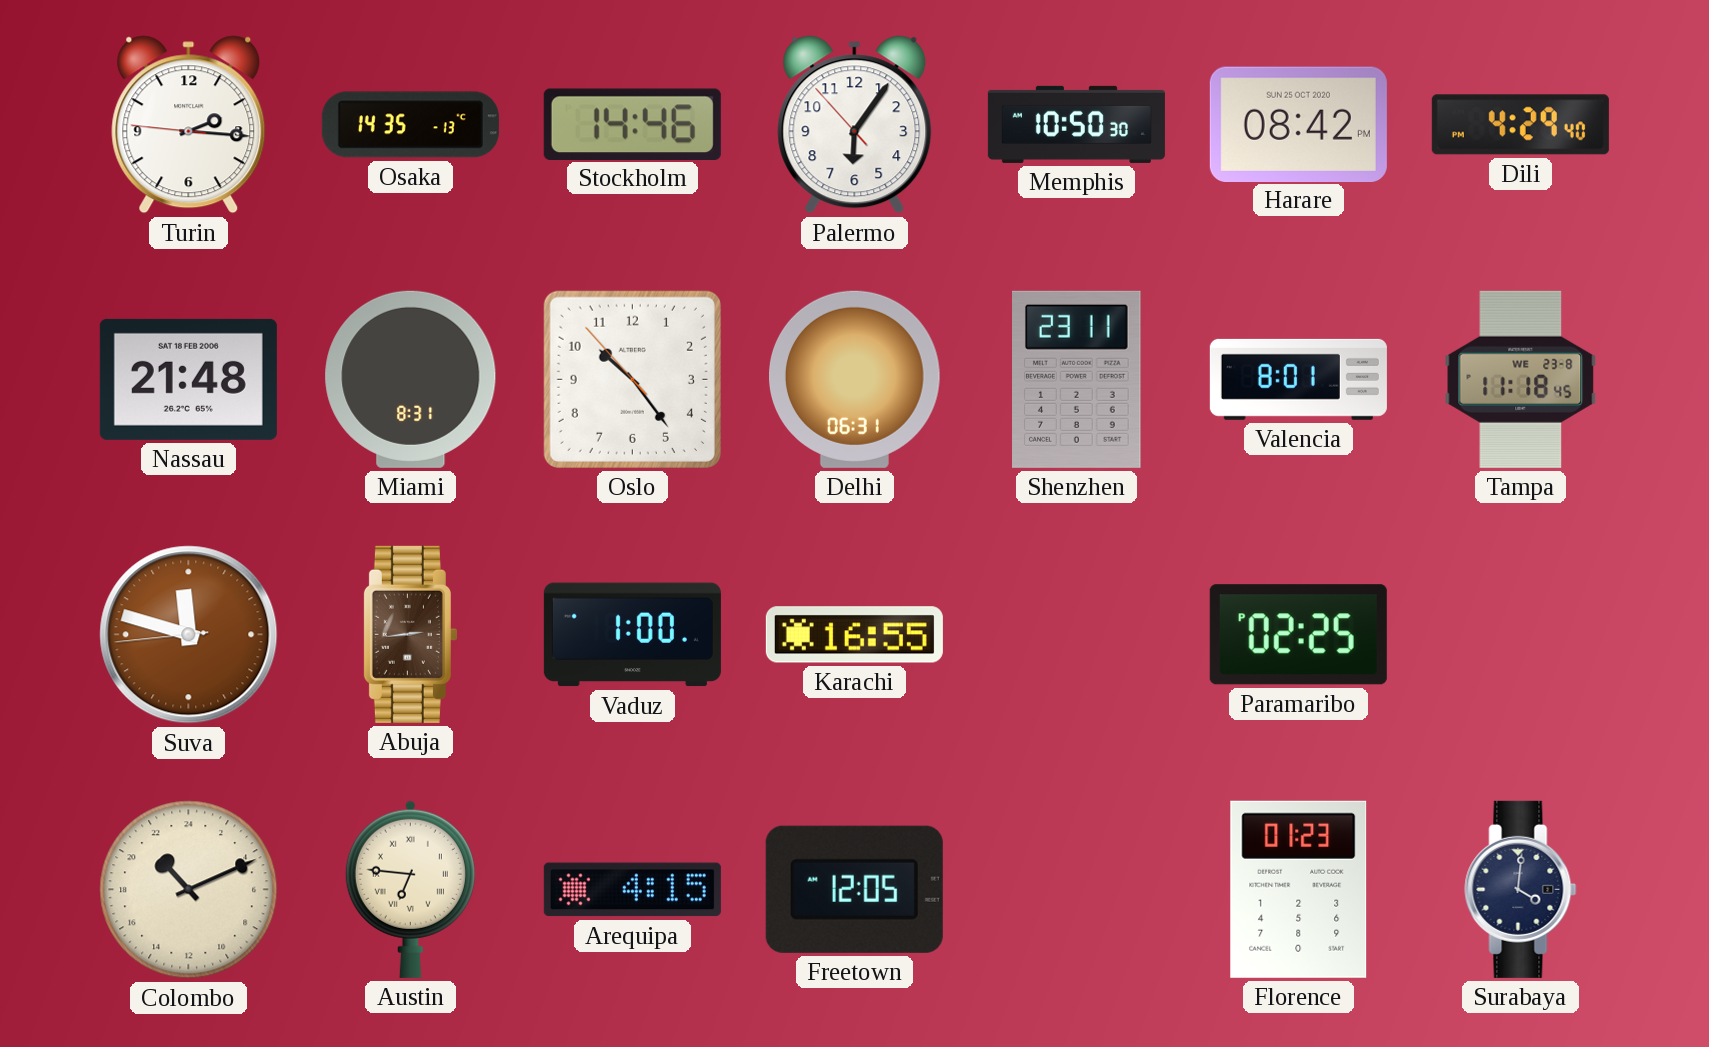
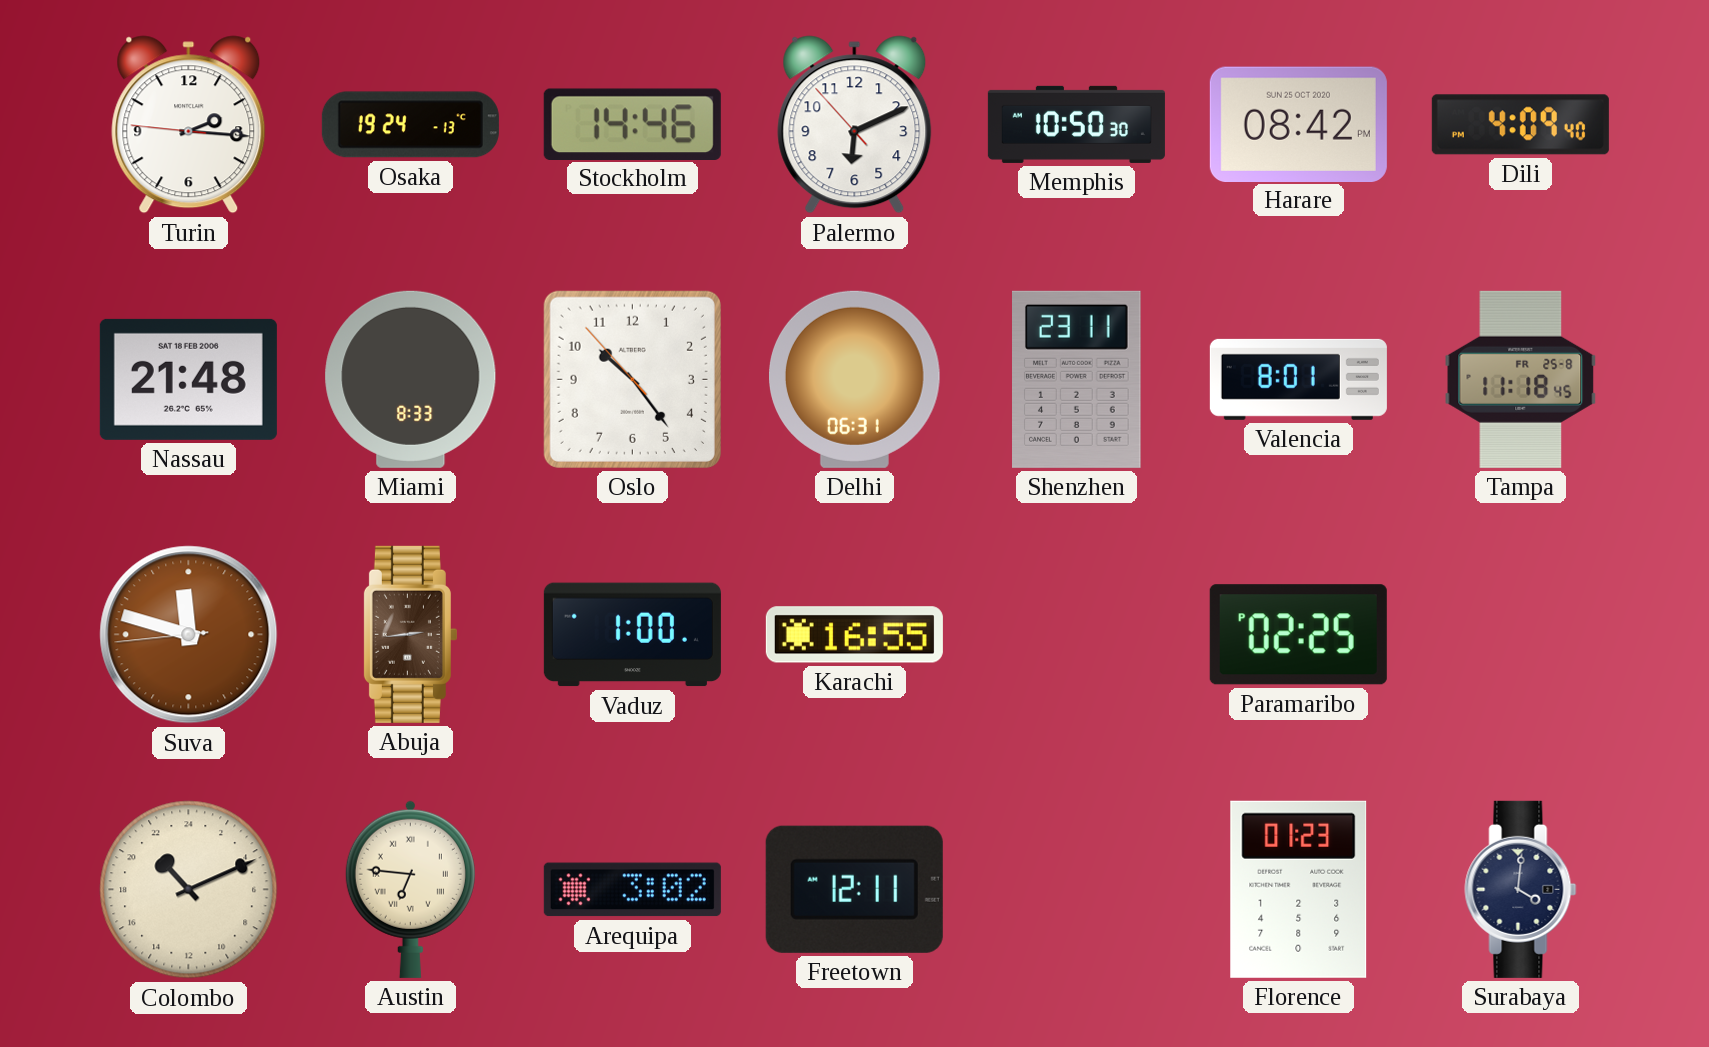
Osaka: 14:35 -> 19:24
Palermo: 6:05 -> 6:10
Dili: 4:29 -> 4:09
Miami: 8:31 -> 8:33
Tampa date: WE 23-8 -> FR 25-8
Arequipa: 4:15 -> 3:02
Freetown: 12:05 -> 12:11
